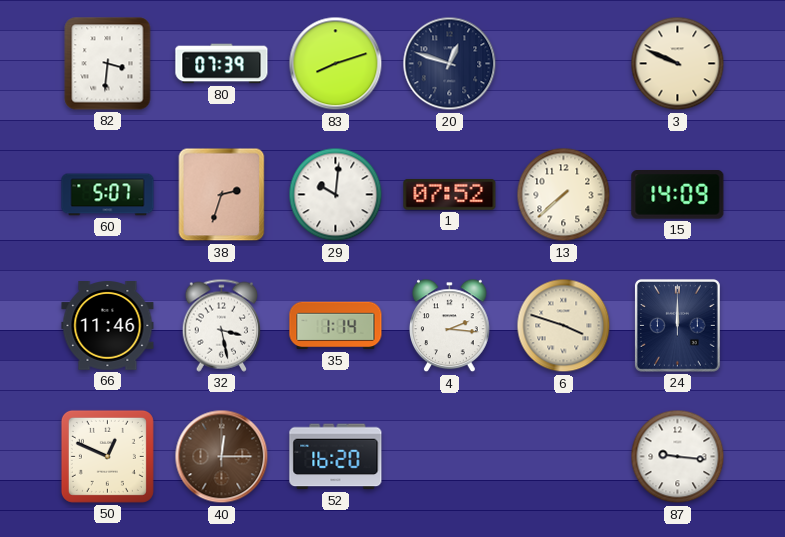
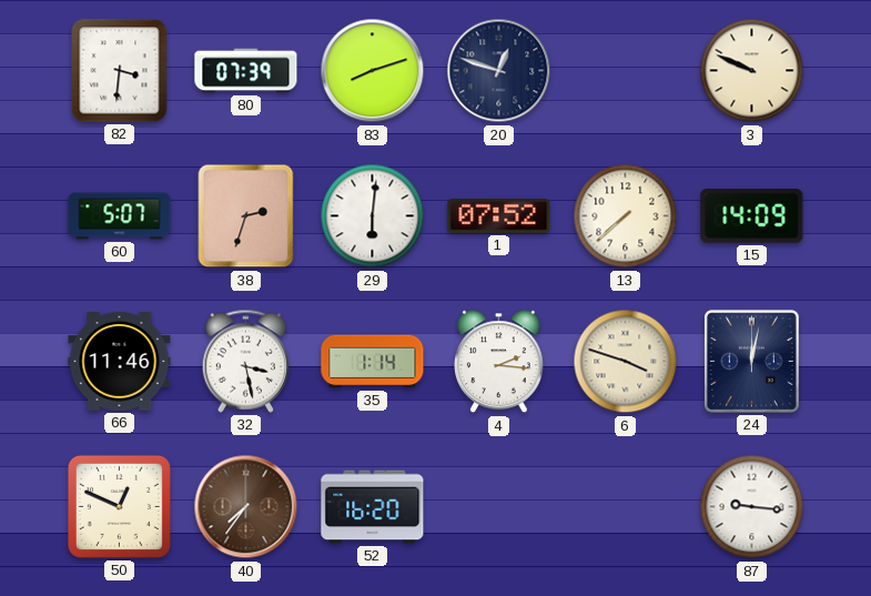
29: 10:01 -> 6:01
24: 12:00 -> 12:02
40: 12:15 -> 7:36
